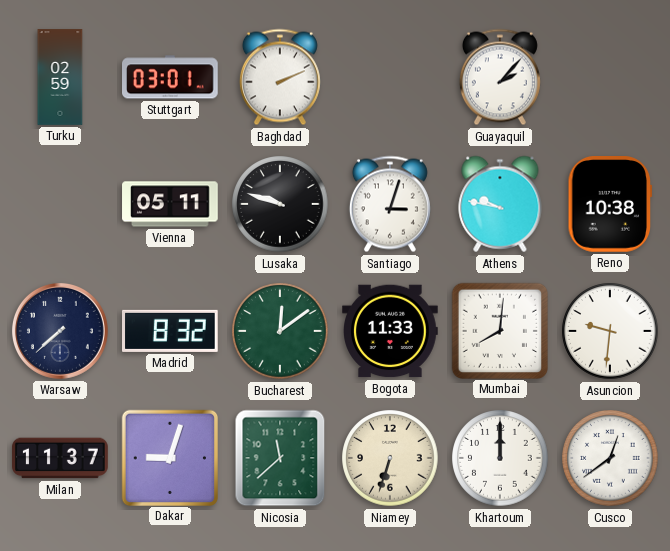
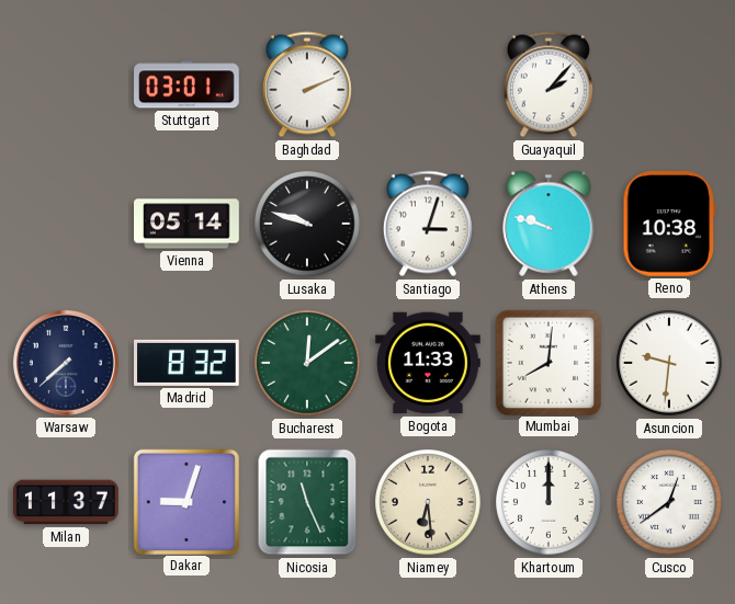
Turku: 02:59 -> none
Vienna: 05:11 -> 05:14
Athens: 9:47 -> 9:48
Nicosia: 11:38 -> 11:26
Niamey: 6:33 -> 6:29
